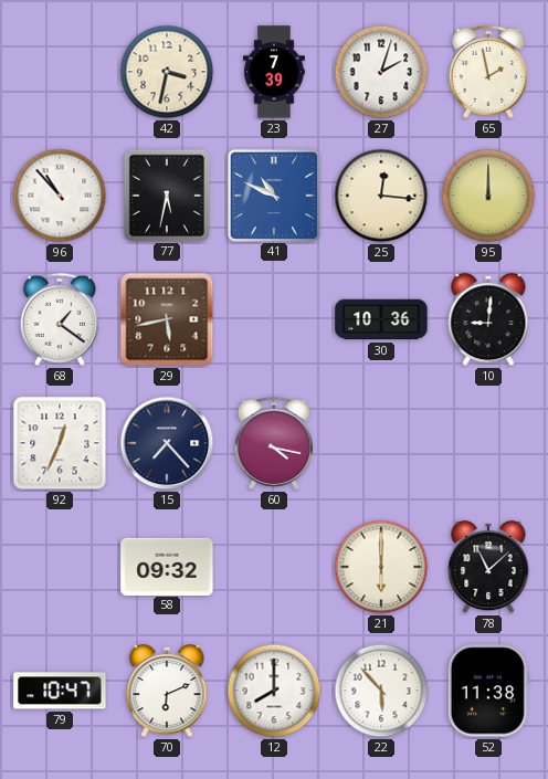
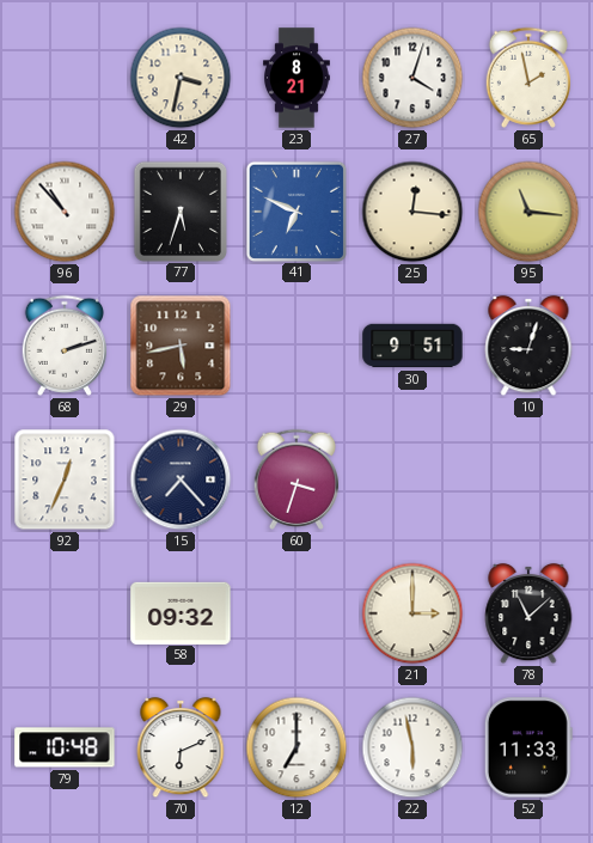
23: 7:39 -> 8:21
27: 2:03 -> 4:03
77: 5:32 -> 5:33
41: 10:49 -> 6:49
95: 12:00 -> 11:16
68: 1:21 -> 2:12
30: 10:36 -> 9:51
10: 9:01 -> 9:03
60: 4:17 -> 3:33
21: 6:00 -> 3:00
79: 10:47 -> 10:48
12: 8:00 -> 7:00
22: 5:53 -> 5:58
52: 11:38 -> 11:33
